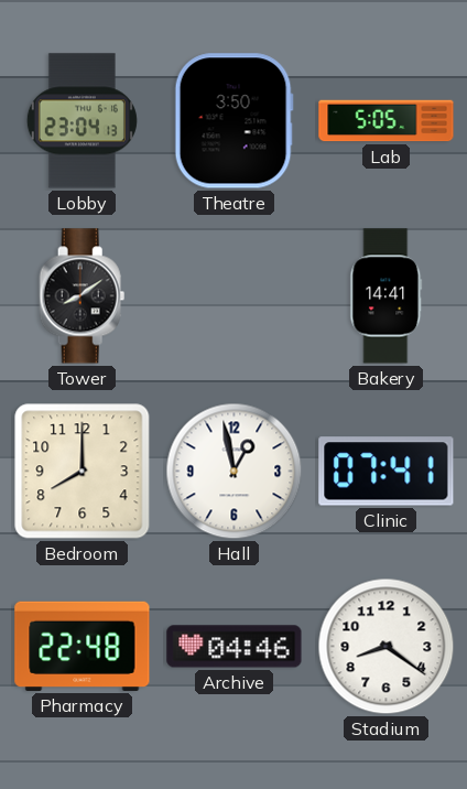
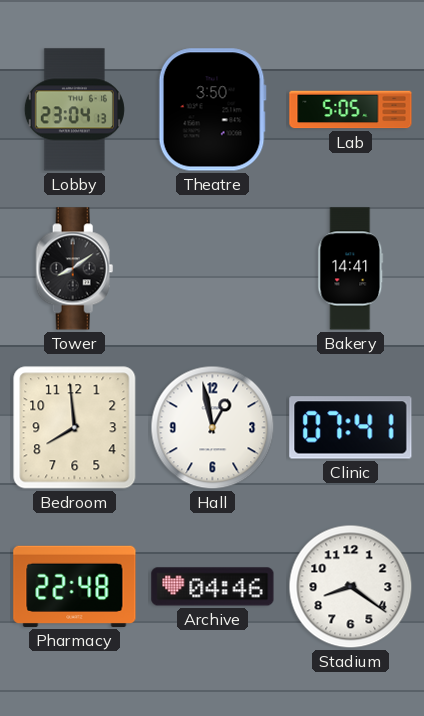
Bedroom: 8:00 -> 7:59
